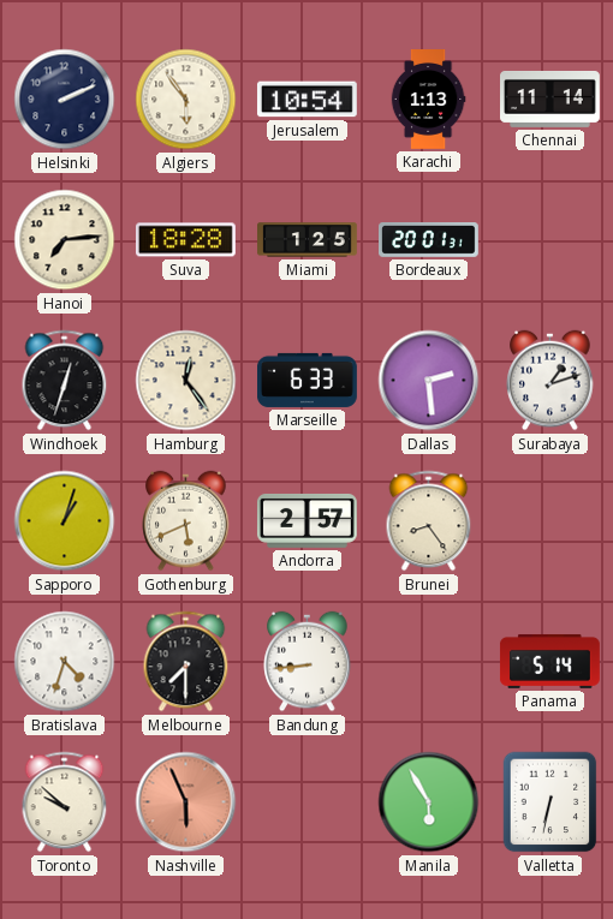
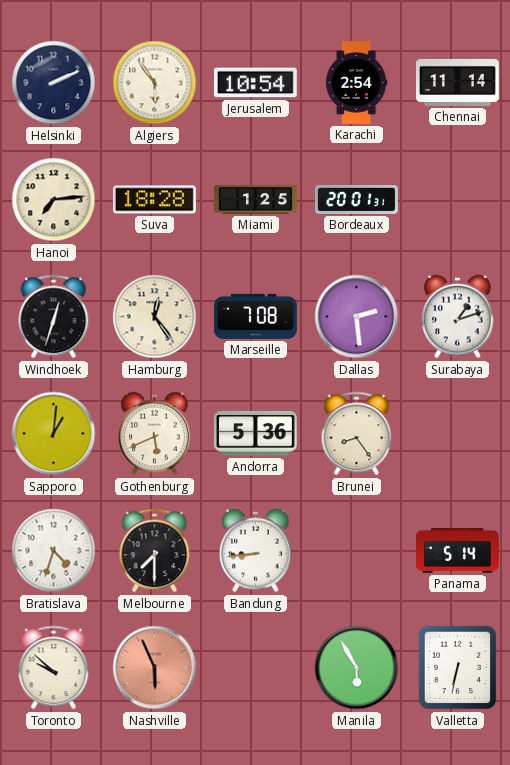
Karachi: 1:13 -> 2:54
Marseille: 6:33 -> 7:08
Sapporo: 1:03 -> 1:01
Andorra: 2:57 -> 5:36
